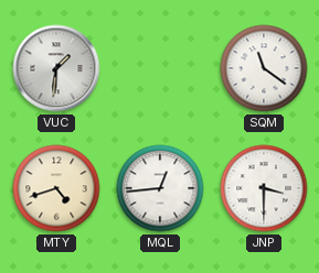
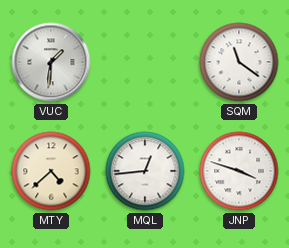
MTY: 4:42 -> 4:38
JNP: 3:30 -> 3:48
